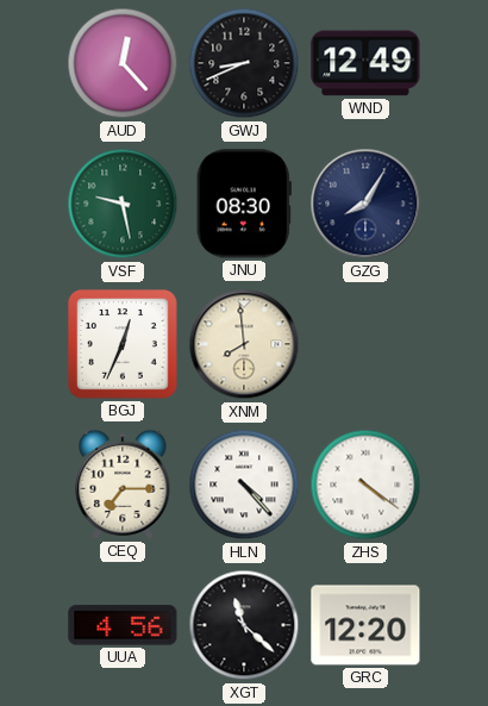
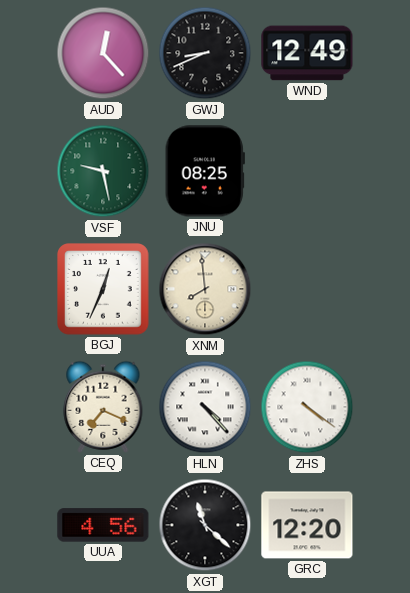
JNU: 08:30 -> 08:25
GZG: 8:05 -> none
CEQ: 7:15 -> 7:19
